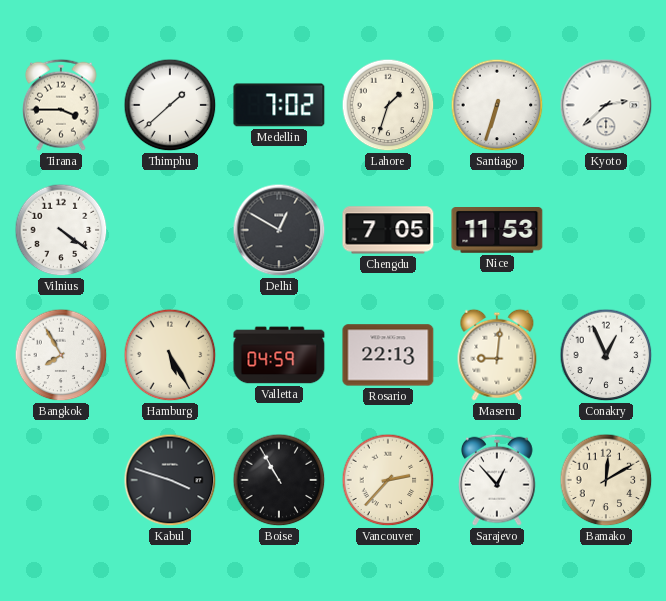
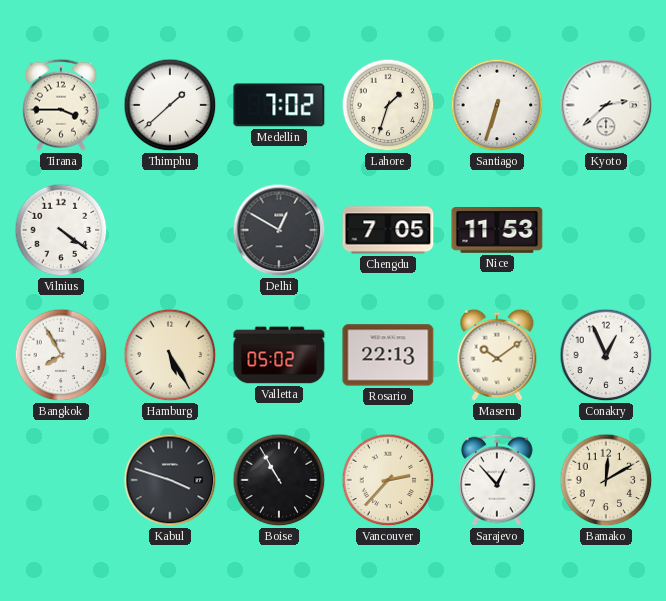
Valletta: 04:59 -> 05:02
Maseru: 9:01 -> 10:09
